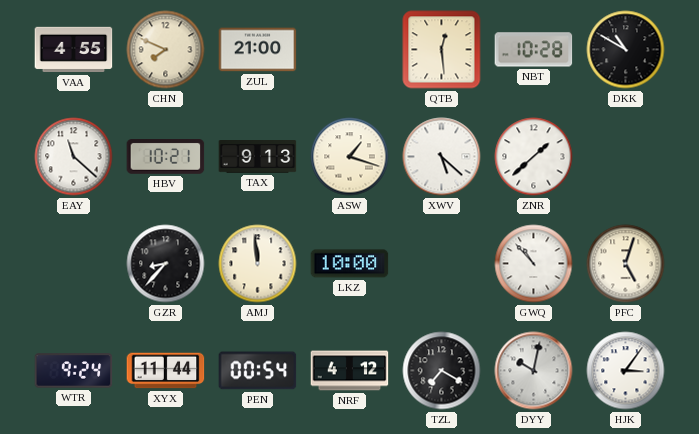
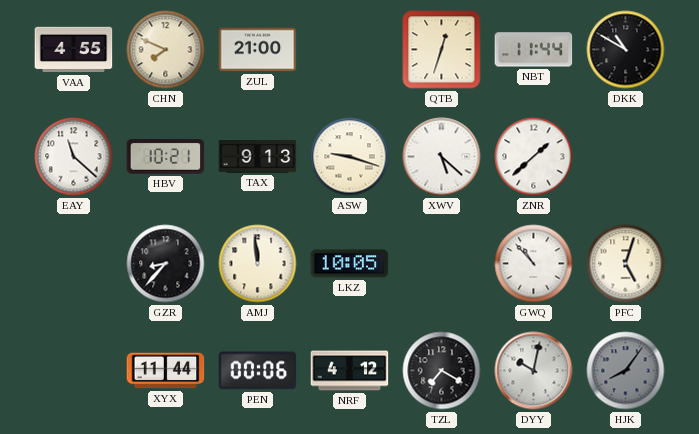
QTB: 12:29 -> 12:33
NBT: 10:28 -> 11:44
ASW: 1:18 -> 9:18
LKZ: 10:00 -> 10:05
WTR: 9:24 -> none
PEN: 00:54 -> 00:06
HJK: 3:06 -> 8:06
HJK dial: white -> grey
